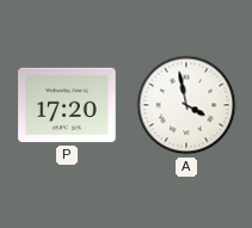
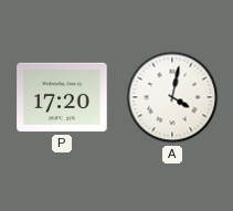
A: 3:58 -> 4:02
